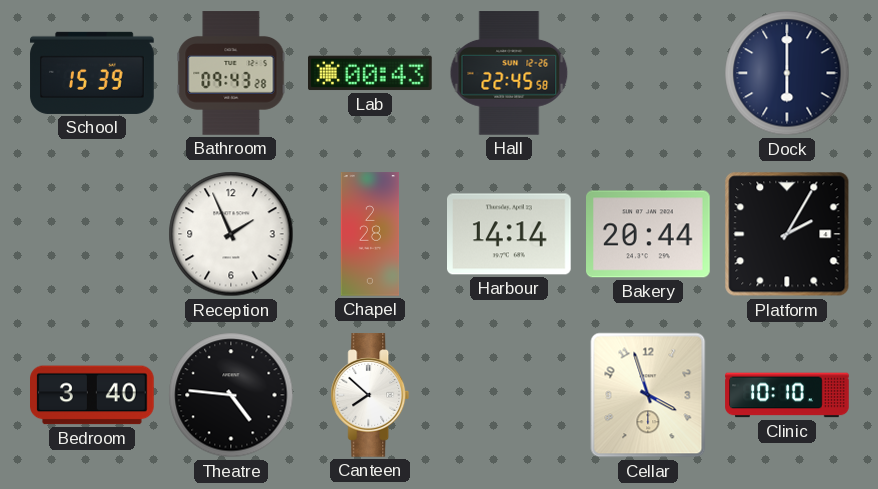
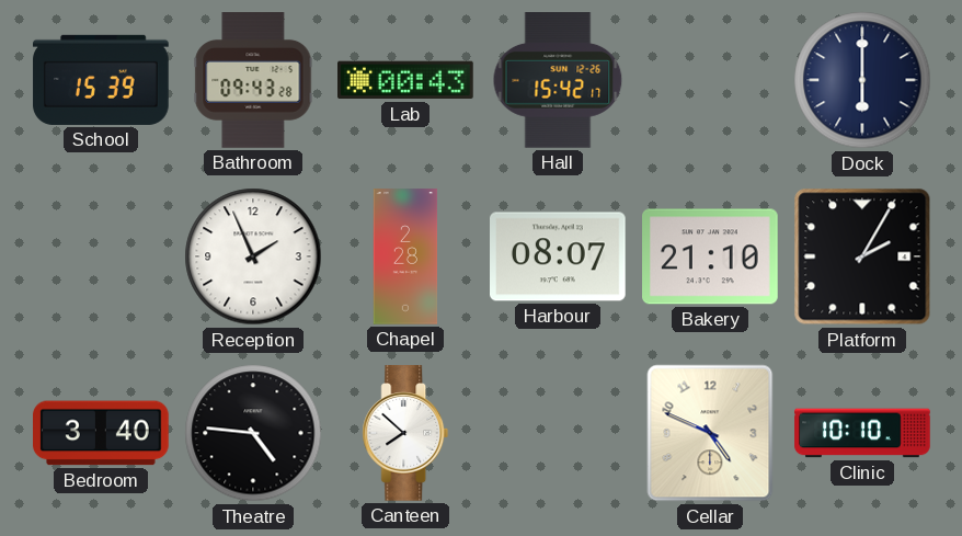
Hall: 22:45 -> 15:42
Harbour: 14:14 -> 08:07
Bakery: 20:44 -> 21:10
Cellar: 3:57 -> 4:49
